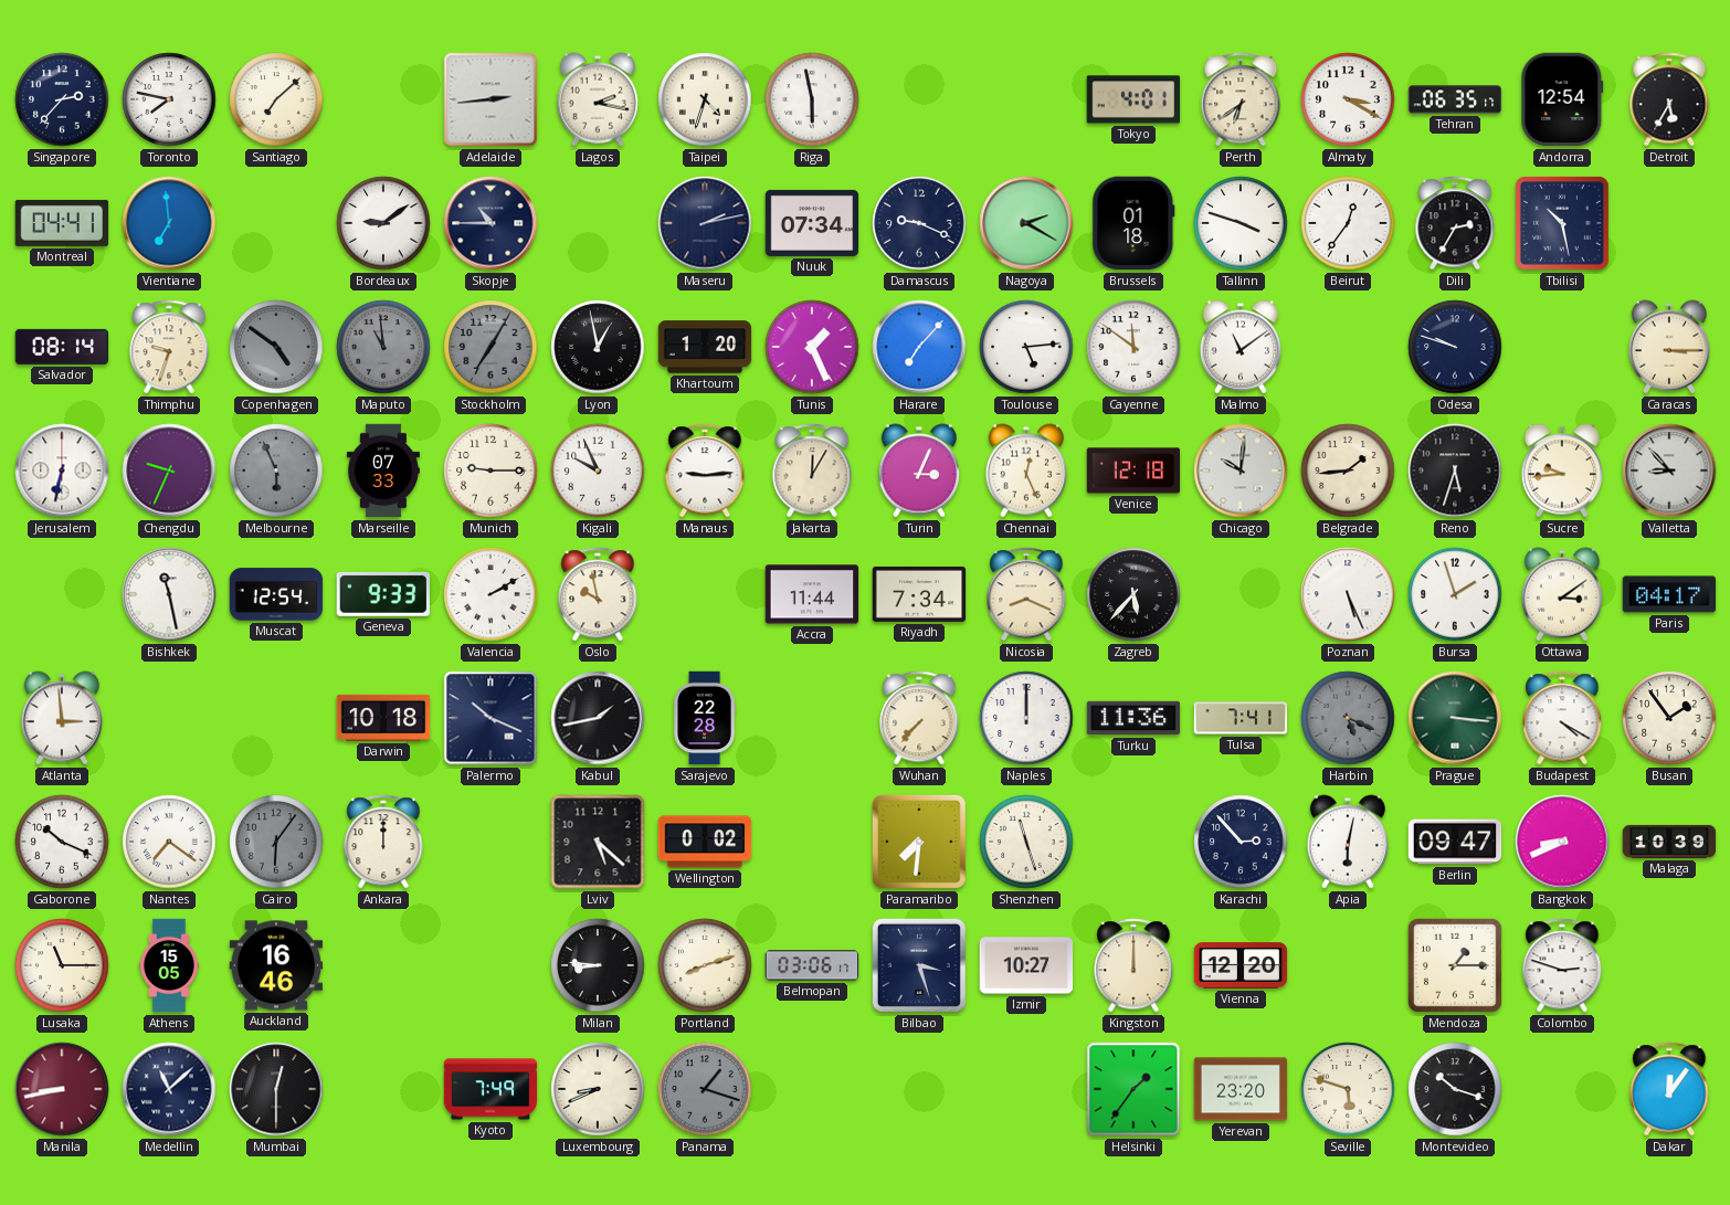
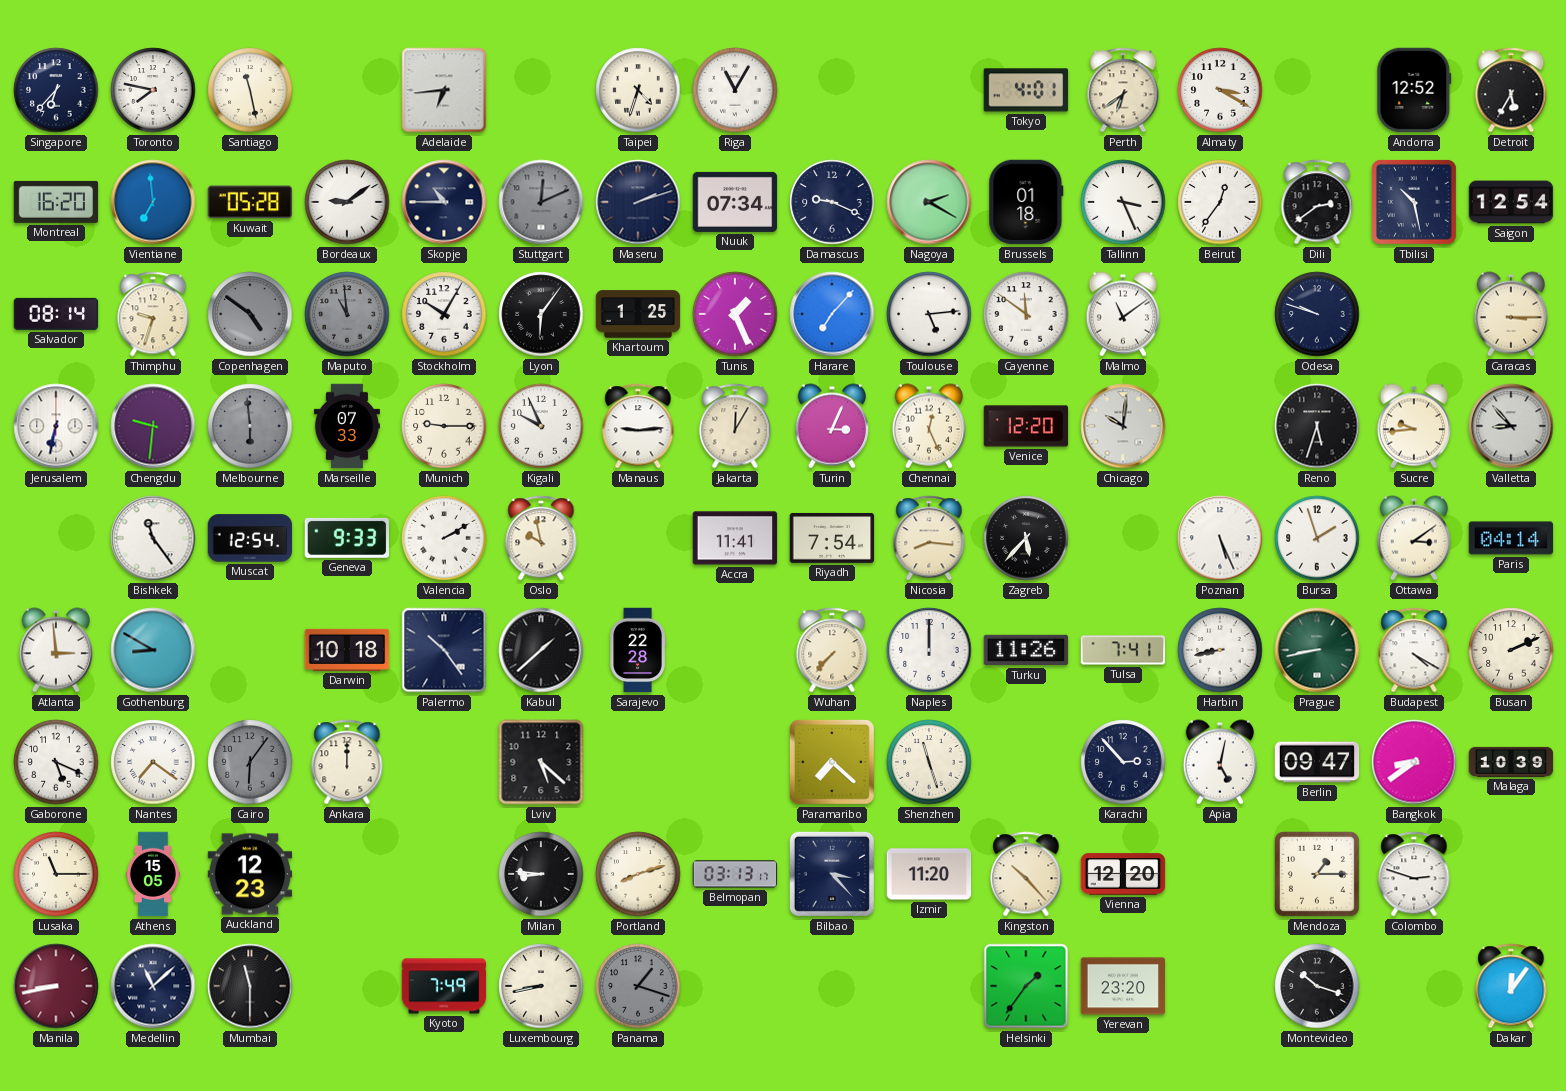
Singapore: 2:37 -> 6:37
Santiago: 7:08 -> 11:28
Adelaide: 2:44 -> 6:44
Lagos: 2:17 -> none
Riga: 5:58 -> 11:05
Tehran: 06:35 -> none
Andorra: 12:54 -> 12:52
Montreal: 04:41 -> 16:20
Kuwait: none -> 05:28
Stuttgart: none -> 12:11
Maseru: 2:13 -> 2:12
Tallinn: 3:48 -> 3:26
Dili: 2:35 -> 2:39
Saigon: none -> 12:54
Stockholm: 7:05 -> 10:05
Stockholm dial: grey -> white
Lyon: 12:58 -> 6:06
Khartoum: 1:20 -> 1:25
Chengdu: 9:34 -> 9:31
Melbourne: 5:56 -> 5:59
Venice: 12:18 -> 12:20
Belgrade: 1:44 -> none
Bishkek: 11:28 -> 11:24
Accra: 11:44 -> 11:41
Riyadh: 7:34 -> 7:54
Nicosia: 8:19 -> 8:16
Paris: 04:17 -> 04:14
Gothenburg: none -> 8:50
Palermo: 10:19 -> 10:24
Kabul: 1:43 -> 1:38
Turku: 11:36 -> 11:26
Harbin: 5:19 -> 8:43
Harbin dial: grey -> white
Prague: 3:16 -> 8:43
Busan: 1:54 -> 2:11
Gaborone: 10:19 -> 5:19
Wellington: 0:02 -> none
Paramaribo: 7:31 -> 7:22
Apia: 6:02 -> 5:02
Bangkok: 8:41 -> 8:39
Auckland: 16:46 -> 12:23
Belmopan: 03:06 -> 03:13
Bilbao: 3:27 -> 3:23
Izmir: 10:27 -> 11:20
Kingston: 12:00 -> 10:23
Mumbai: 12:30 -> 11:30
Luxembourg: 8:41 -> 8:43
Seville: 5:48 -> none
